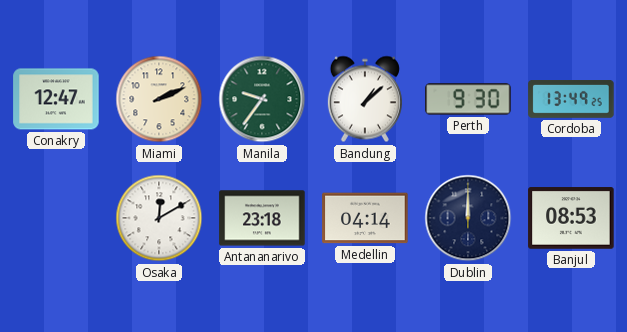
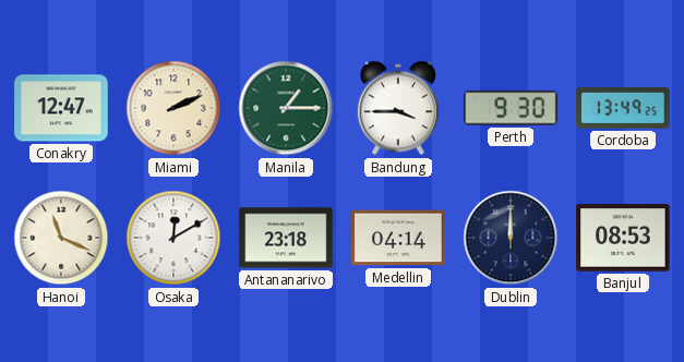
Manila: 9:36 -> 1:15
Bandung: 1:08 -> 3:45
Hanoi: none -> 11:19
